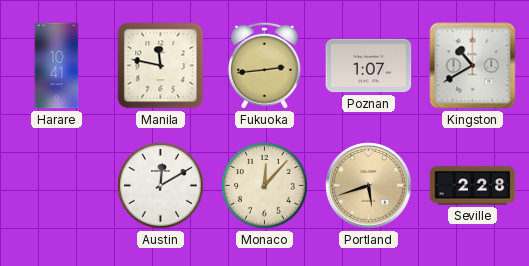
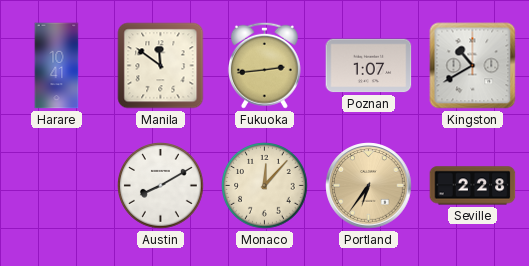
Manila: 11:47 -> 11:51
Austin: 12:10 -> 8:10
Portland: 5:42 -> 6:36
